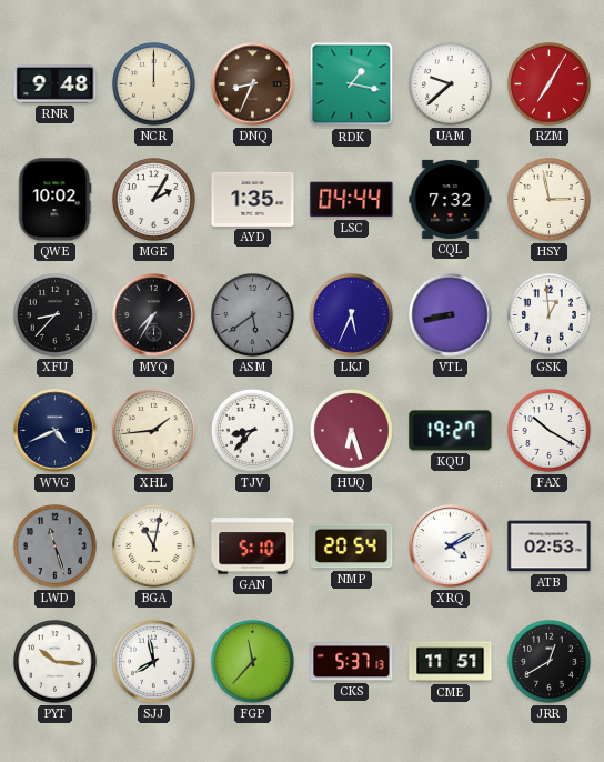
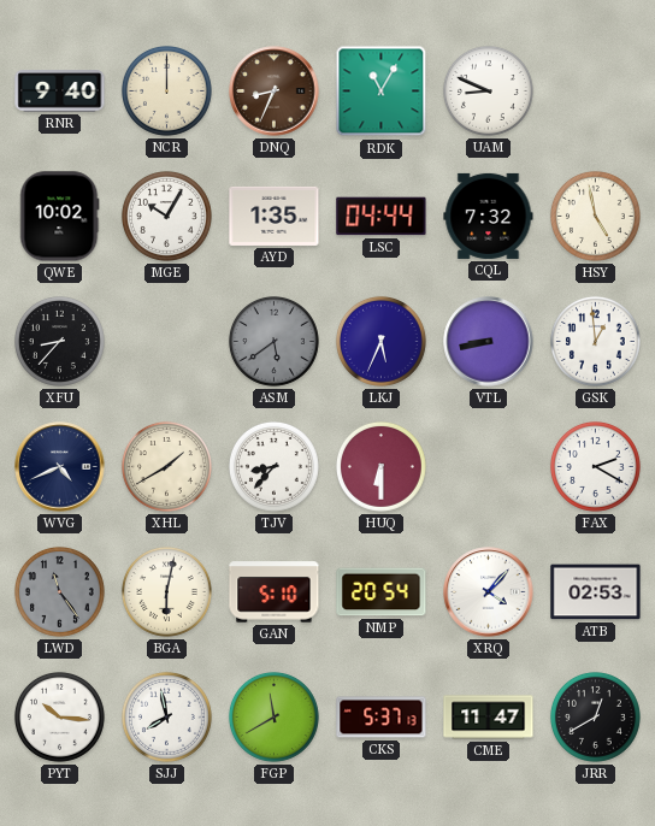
RNR: 9:48 -> 9:40
RDK: 1:17 -> 11:05
UAM: 9:38 -> 8:49
RZM: 7:05 -> none
MGE: 2:05 -> 10:05
HSY: 2:58 -> 4:58
MYQ: 7:35 -> none
XHL: 1:44 -> 1:40
HUQ: 6:27 -> 6:30
KQU: 19:27 -> none
FAX: 10:20 -> 2:20
LWD: 11:27 -> 11:24
BGA: 11:02 -> 6:02
XRQ: 4:10 -> 4:07
FGP: 11:37 -> 11:40
CME: 11:51 -> 11:47
